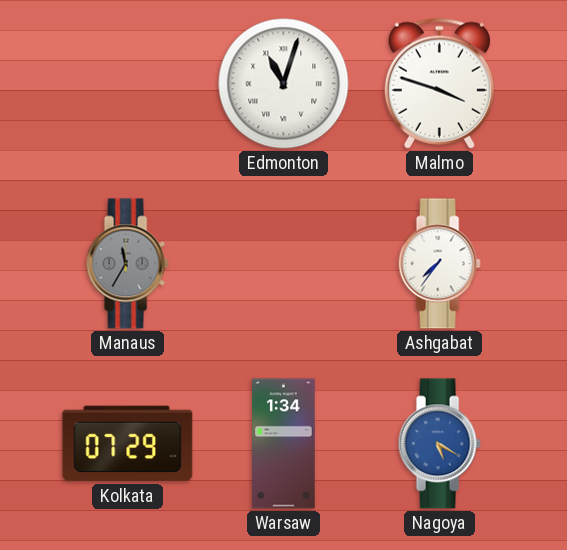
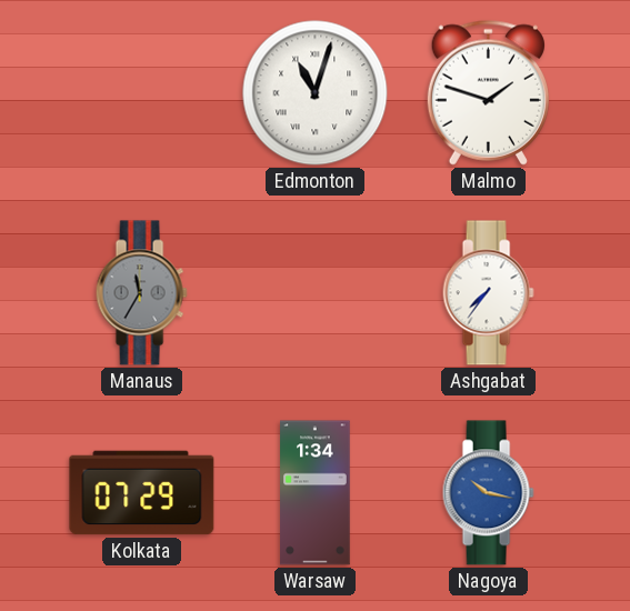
Malmo: 3:48 -> 1:48
Nagoya: 5:20 -> 10:17
